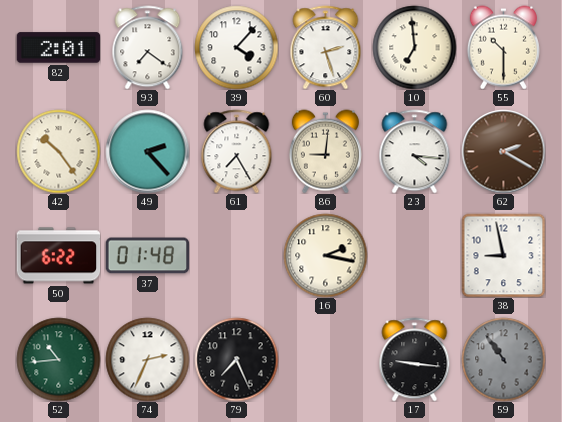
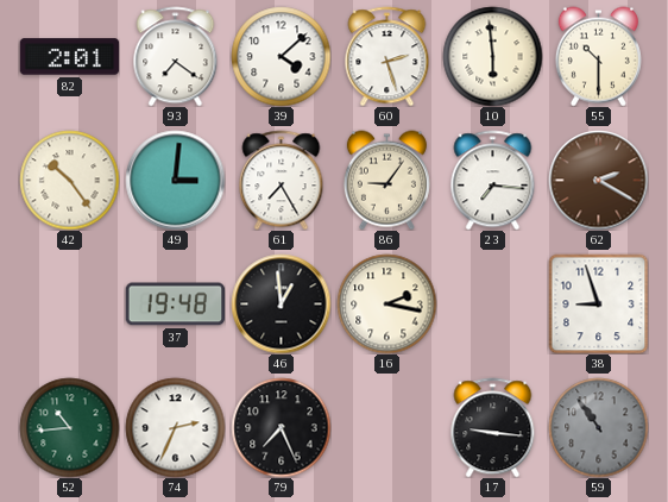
39: 4:07 -> 4:08
10: 6:59 -> 5:59
49: 2:23 -> 3:01
86: 9:01 -> 9:06
23: 4:16 -> 7:16
50: 6:22 -> none
37: 01:48 -> 19:48
46: none -> 12:59
38: 8:58 -> 8:57
